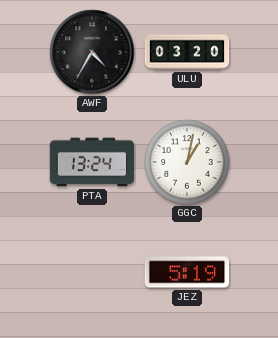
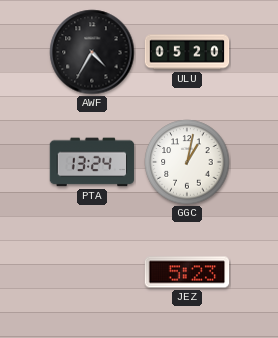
ULU: 03:20 -> 05:20
JEZ: 5:19 -> 5:23
